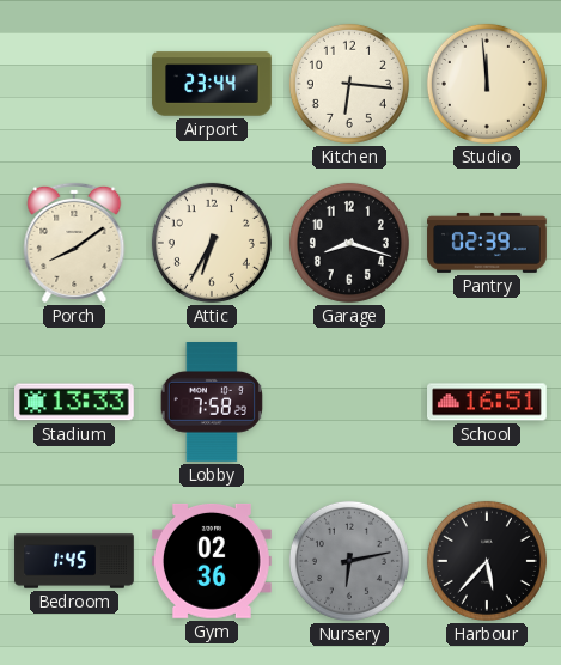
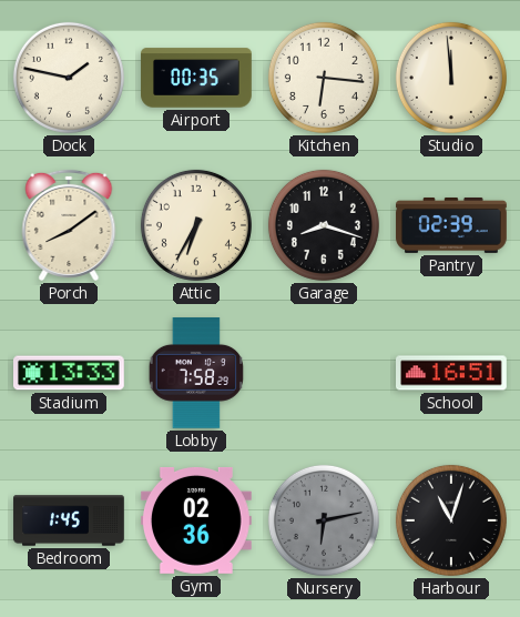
Dock: none -> 1:47
Airport: 23:44 -> 00:35
Harbour: 5:37 -> 11:03
